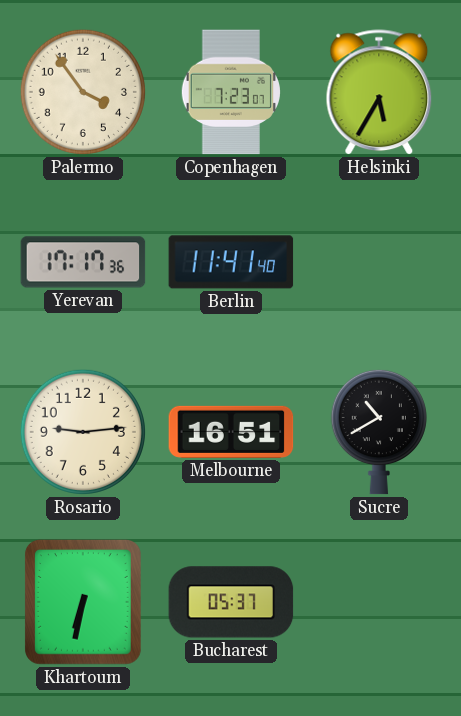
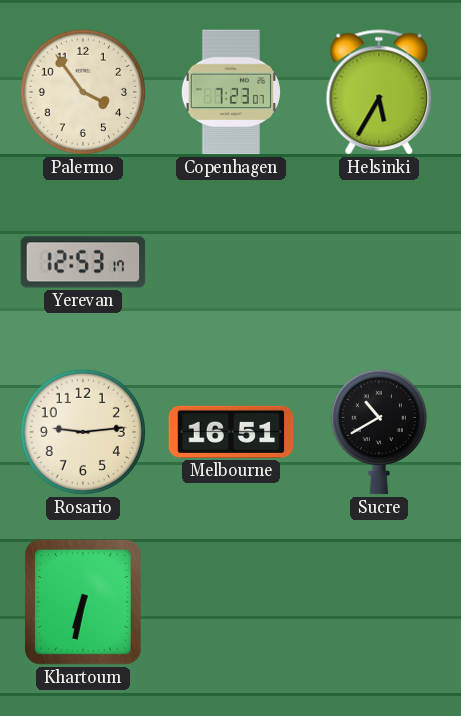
Yerevan: 17:17 -> 12:53
Berlin: 11:41 -> none
Bucharest: 05:37 -> none
